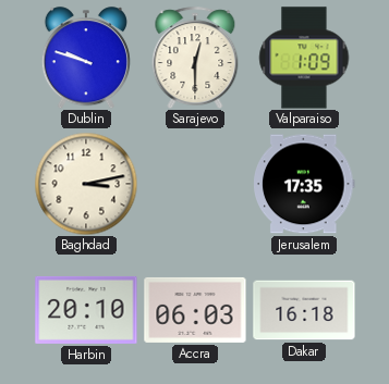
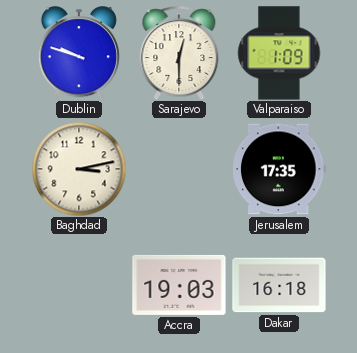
Harbin: 20:10 -> none
Accra: 06:03 -> 19:03
